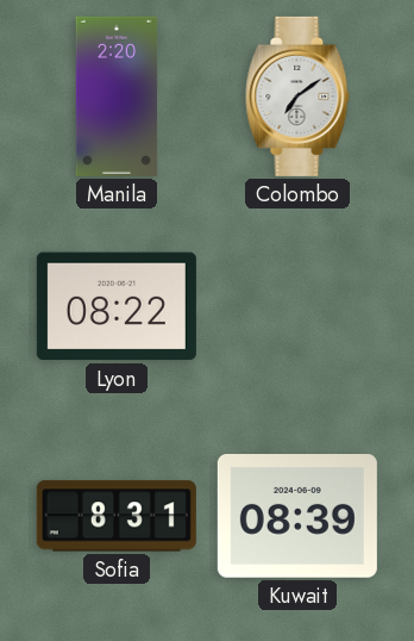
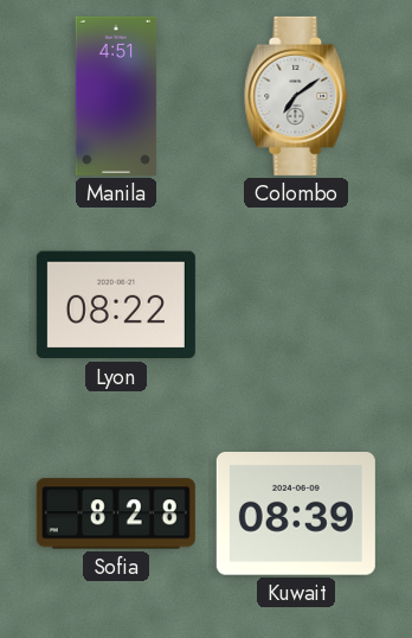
Manila: 2:20 -> 4:51
Sofia: 8:31 -> 8:28
